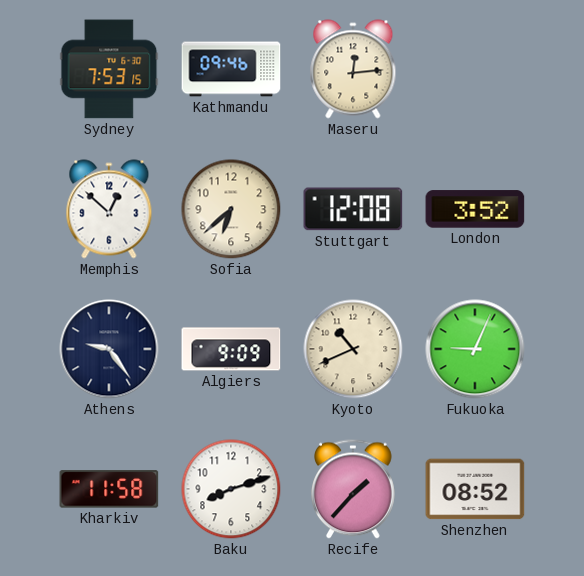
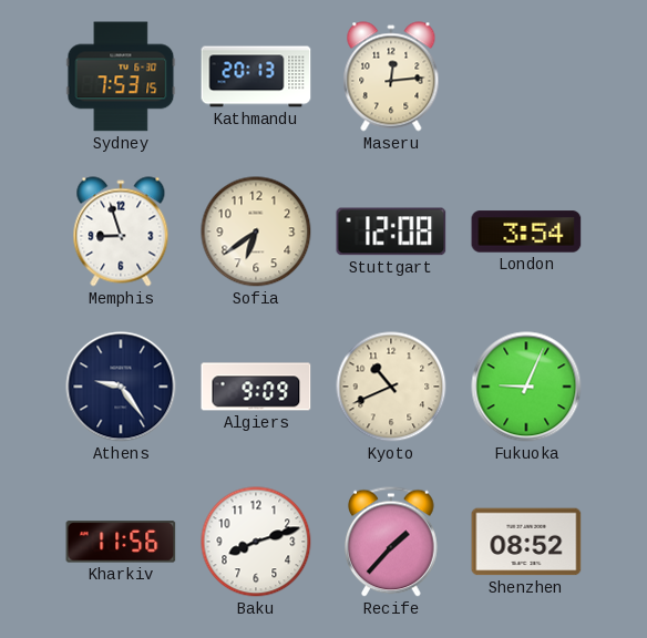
Kathmandu: 09:46 -> 20:13
Memphis: 12:52 -> 8:57
Sofia: 6:38 -> 6:39
London: 3:52 -> 3:54
Kharkiv: 11:58 -> 11:56
